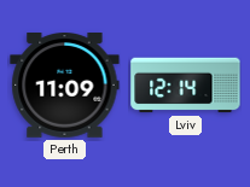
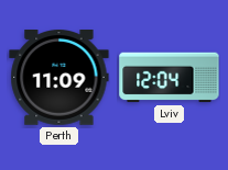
Lviv: 12:14 -> 12:04
